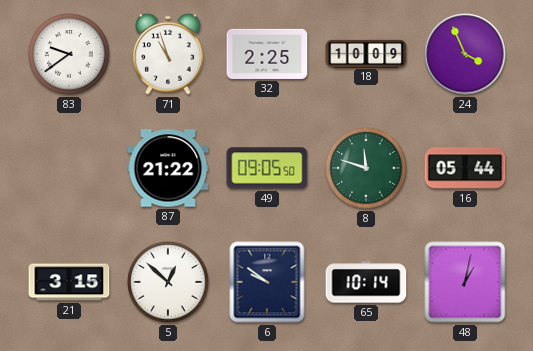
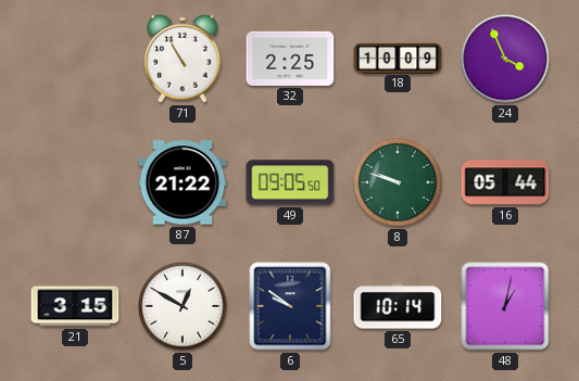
83: 9:39 -> none
71: 10:57 -> 10:55
8: 11:48 -> 9:48
5: 12:52 -> 12:50
